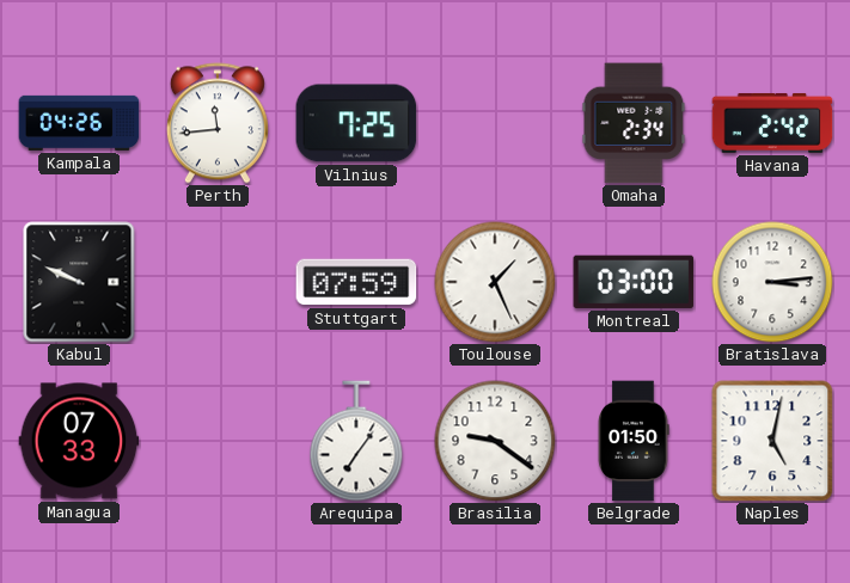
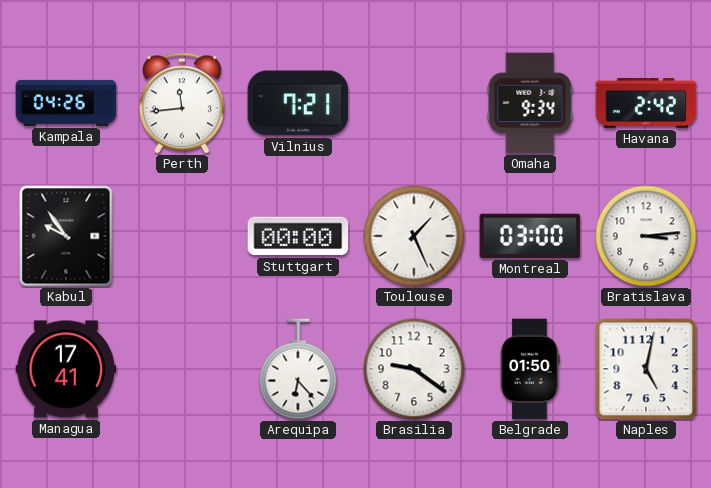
Vilnius: 7:25 -> 7:21
Omaha: 2:34 -> 9:34
Kabul: 9:49 -> 9:54
Stuttgart: 07:59 -> 00:00
Managua: 07:33 -> 17:41
Arequipa: 7:06 -> 6:23
